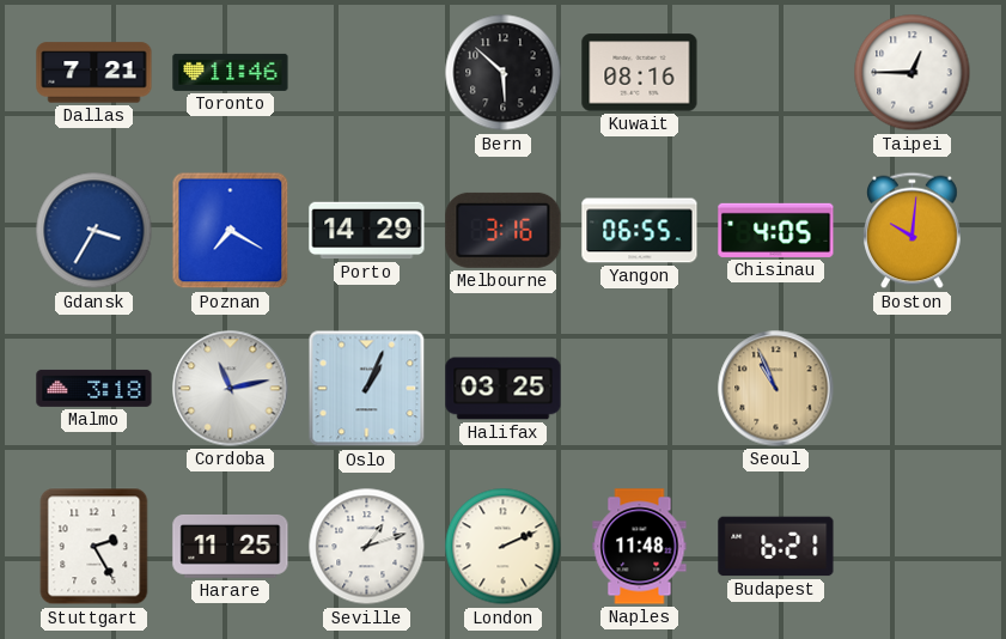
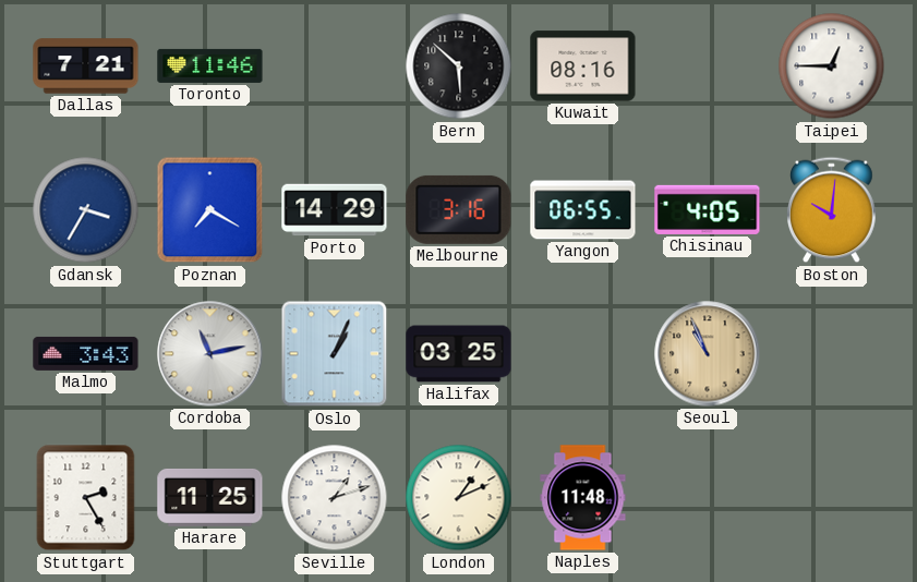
Malmo: 3:18 -> 3:43
London: 2:11 -> 1:11
Budapest: 6:21 -> none
